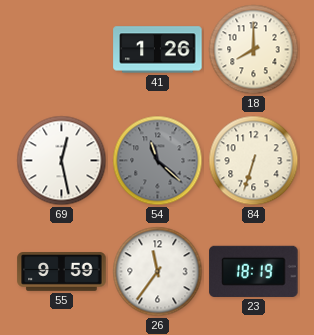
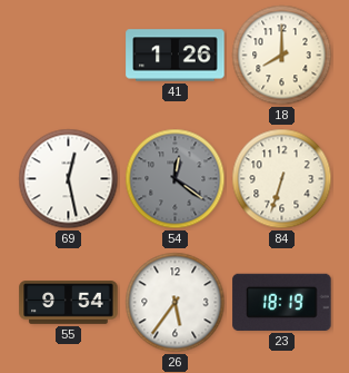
54: 11:22 -> 12:21
55: 9:59 -> 9:54
26: 11:36 -> 5:36
